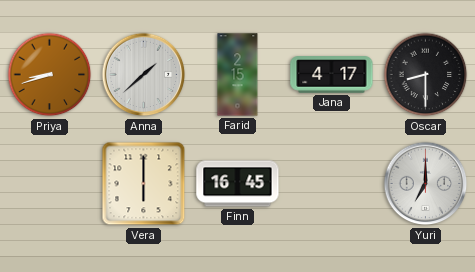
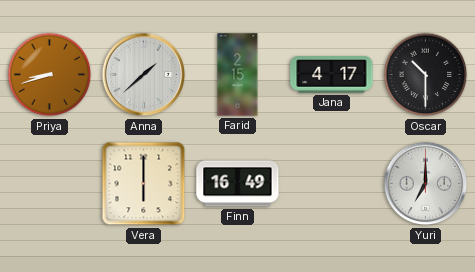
Oscar: 8:30 -> 10:30
Finn: 16:45 -> 16:49
